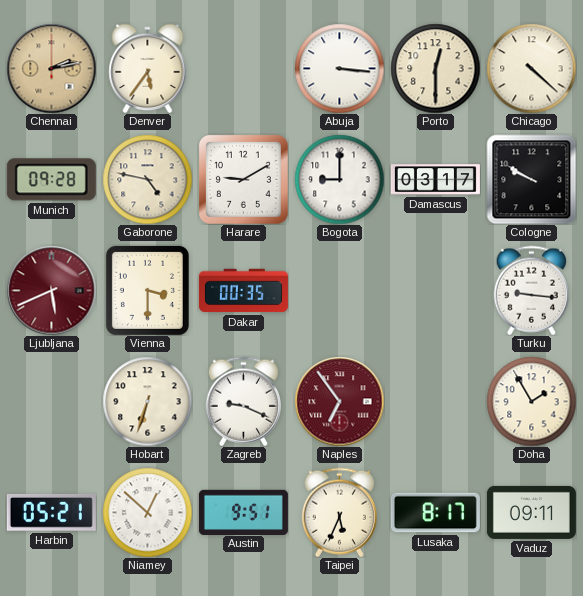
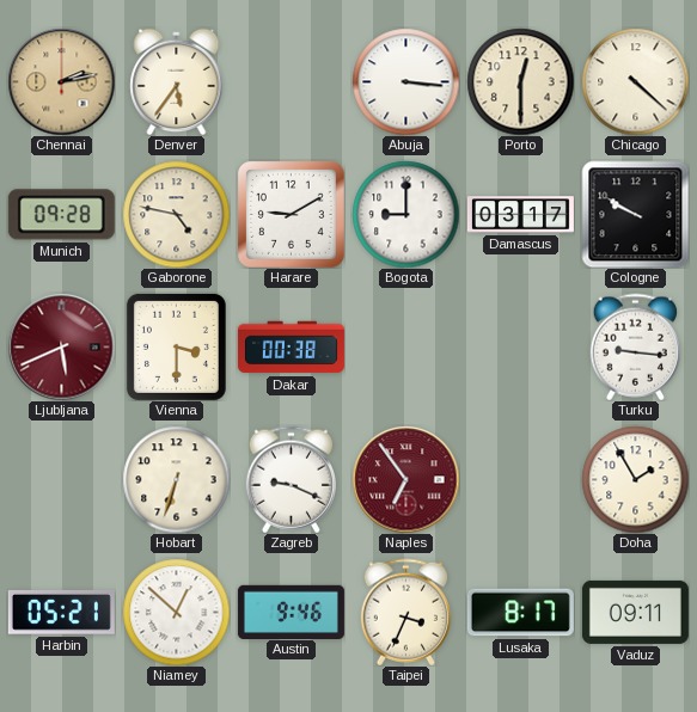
Dakar: 00:35 -> 00:38
Austin: 9:51 -> 9:46
Taipei: 5:34 -> 3:34
